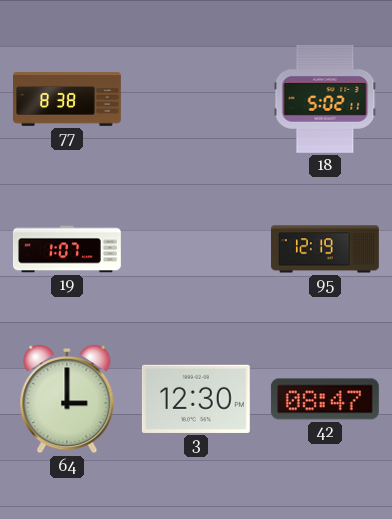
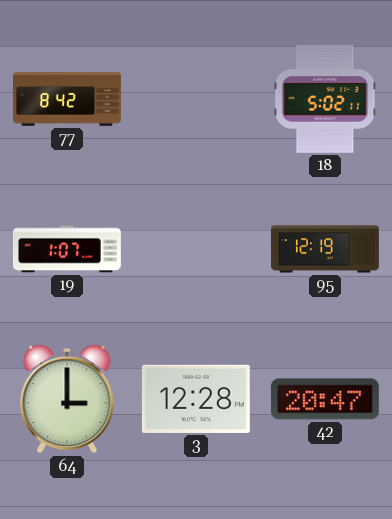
77: 8:38 -> 8:42
3: 12:30 -> 12:28
42: 08:47 -> 20:47
